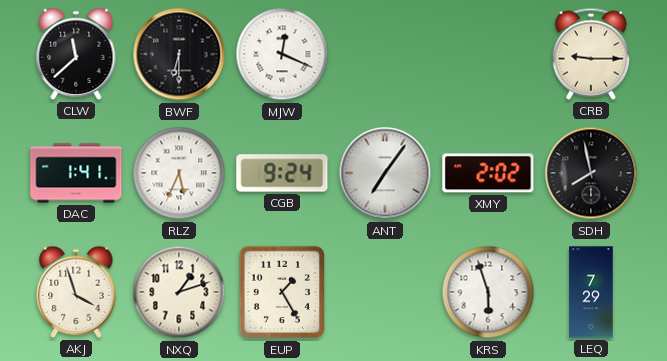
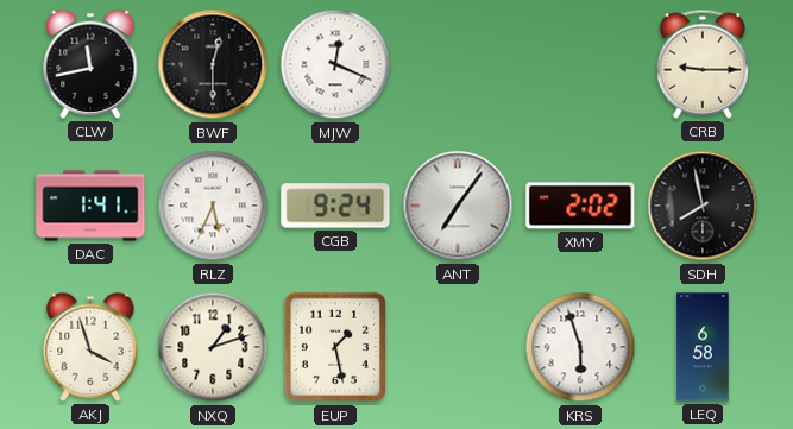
CLW: 11:38 -> 11:43
BWF: 6:30 -> 12:30
EUP: 1:25 -> 1:28
LEQ: 7:29 -> 6:58
